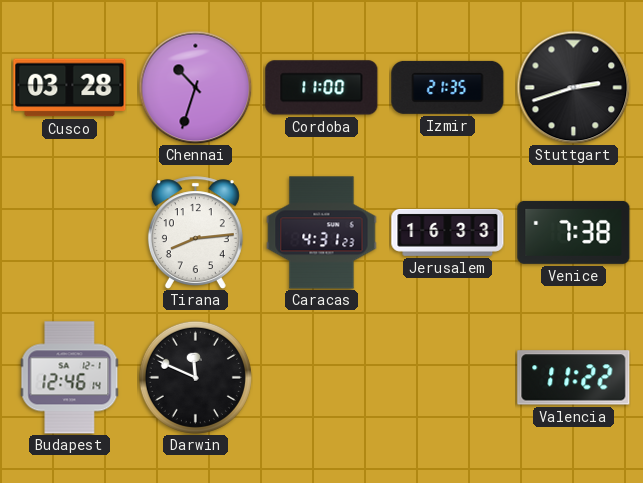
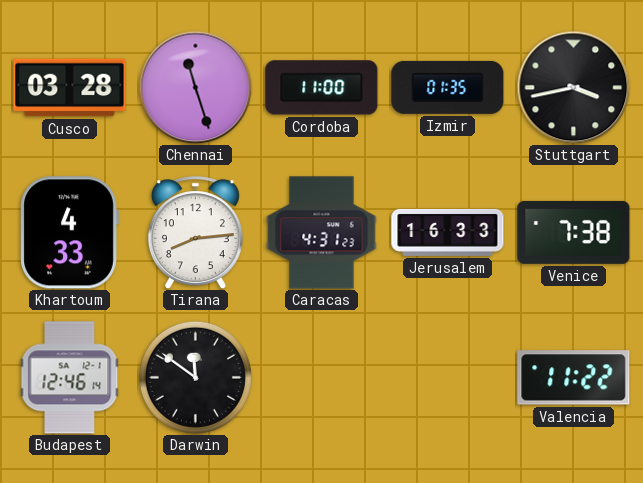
Chennai: 10:33 -> 11:27
Izmir: 21:35 -> 01:35
Stuttgart: 2:42 -> 3:43
Khartoum: none -> 4:33
Darwin: 11:49 -> 11:51
